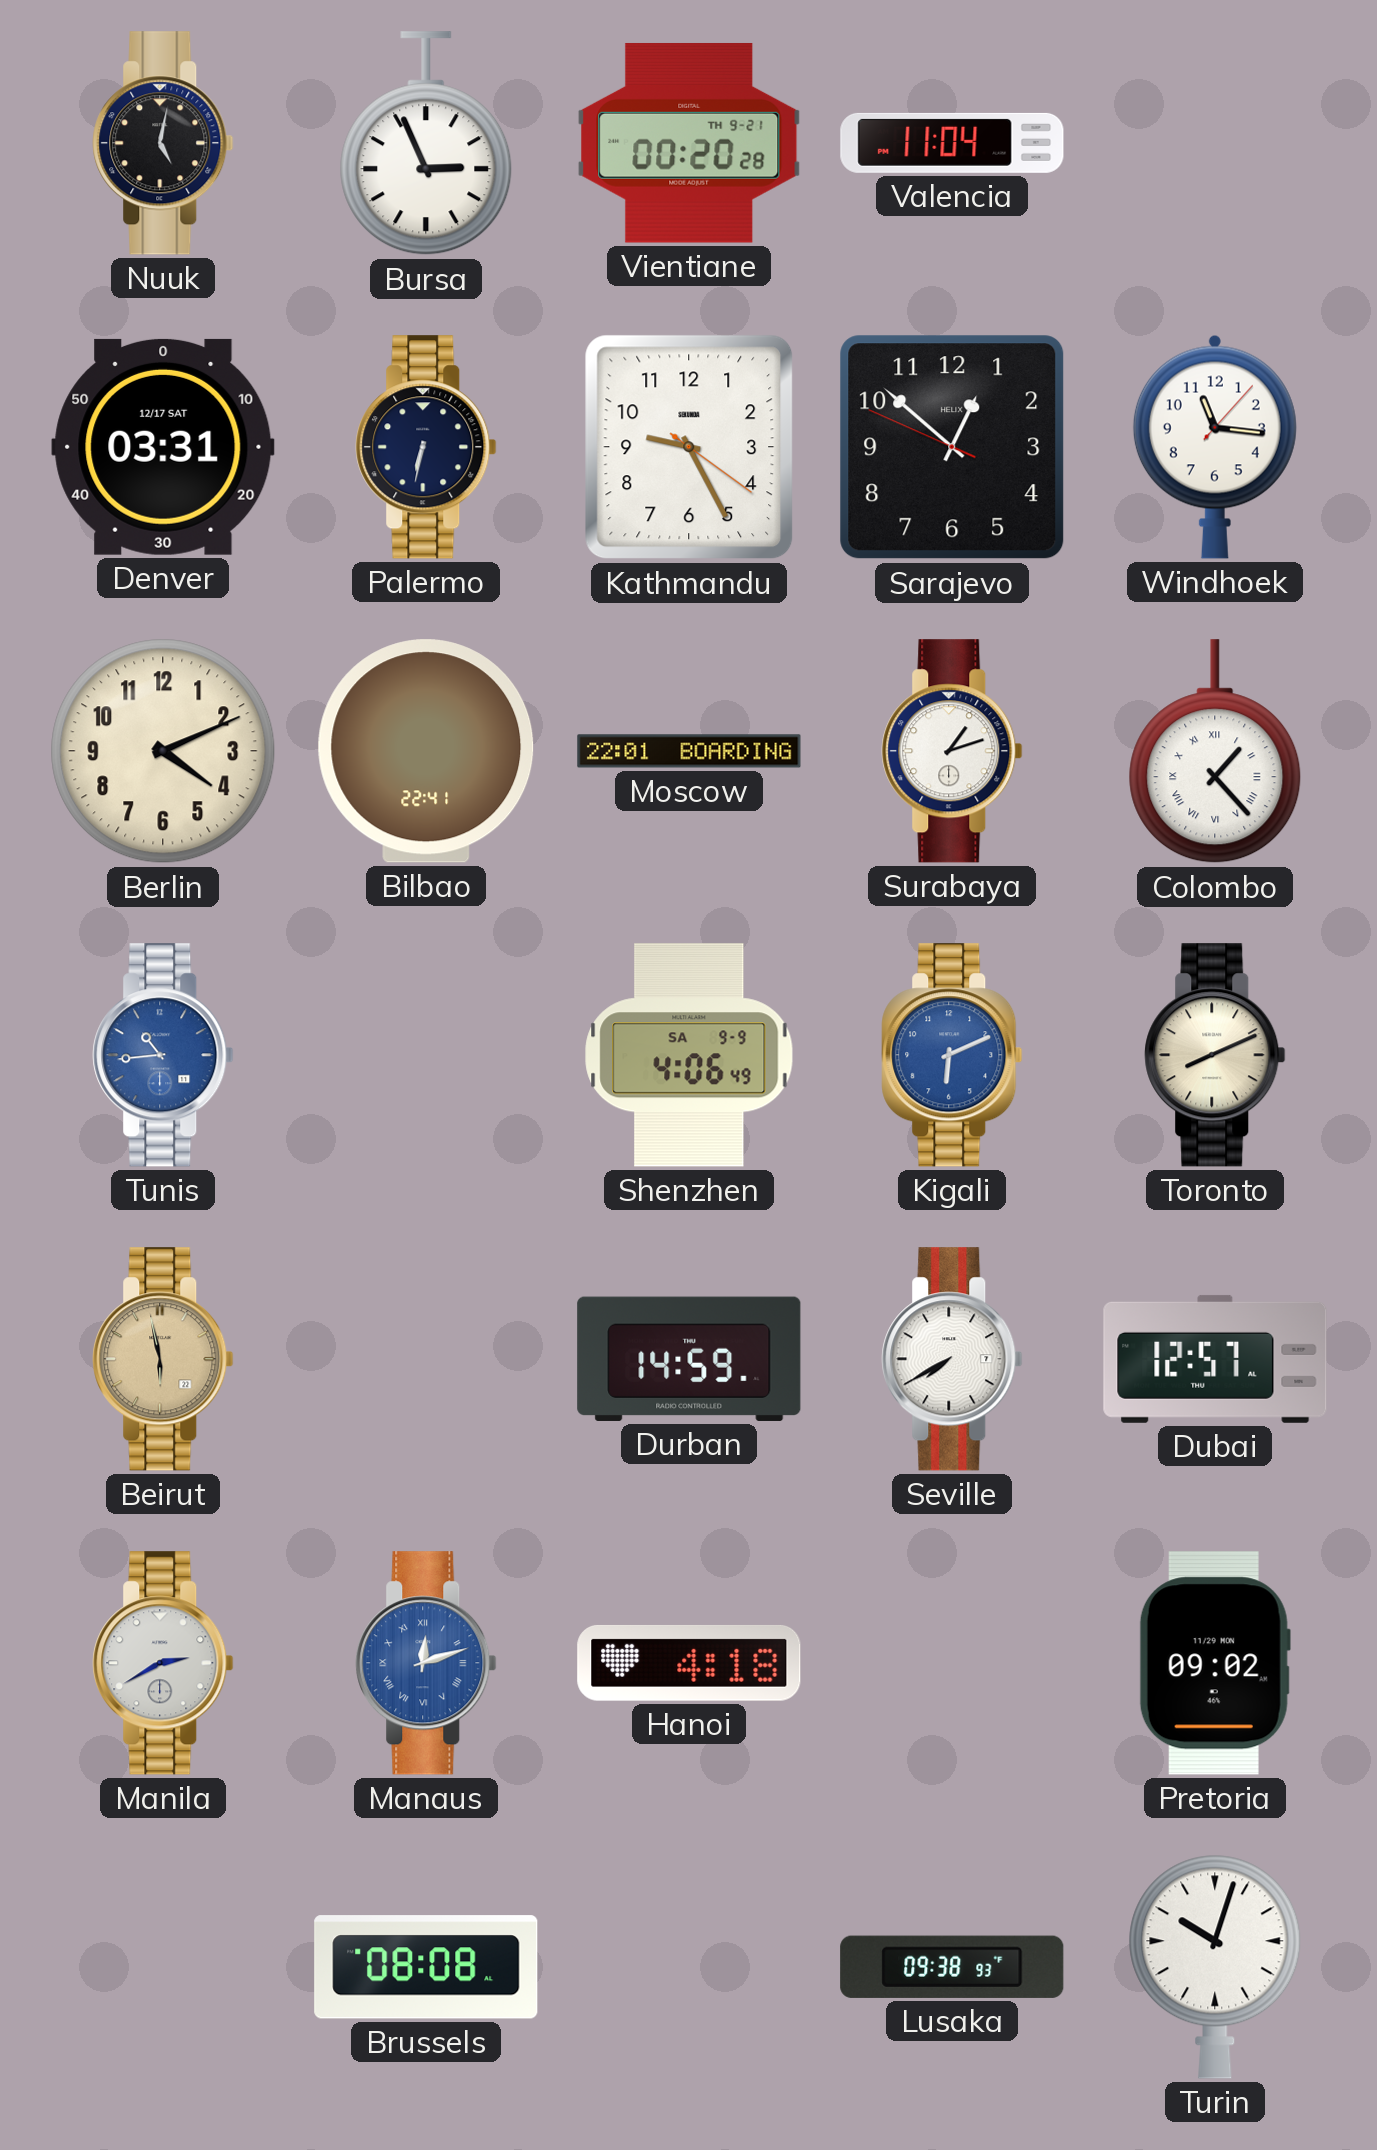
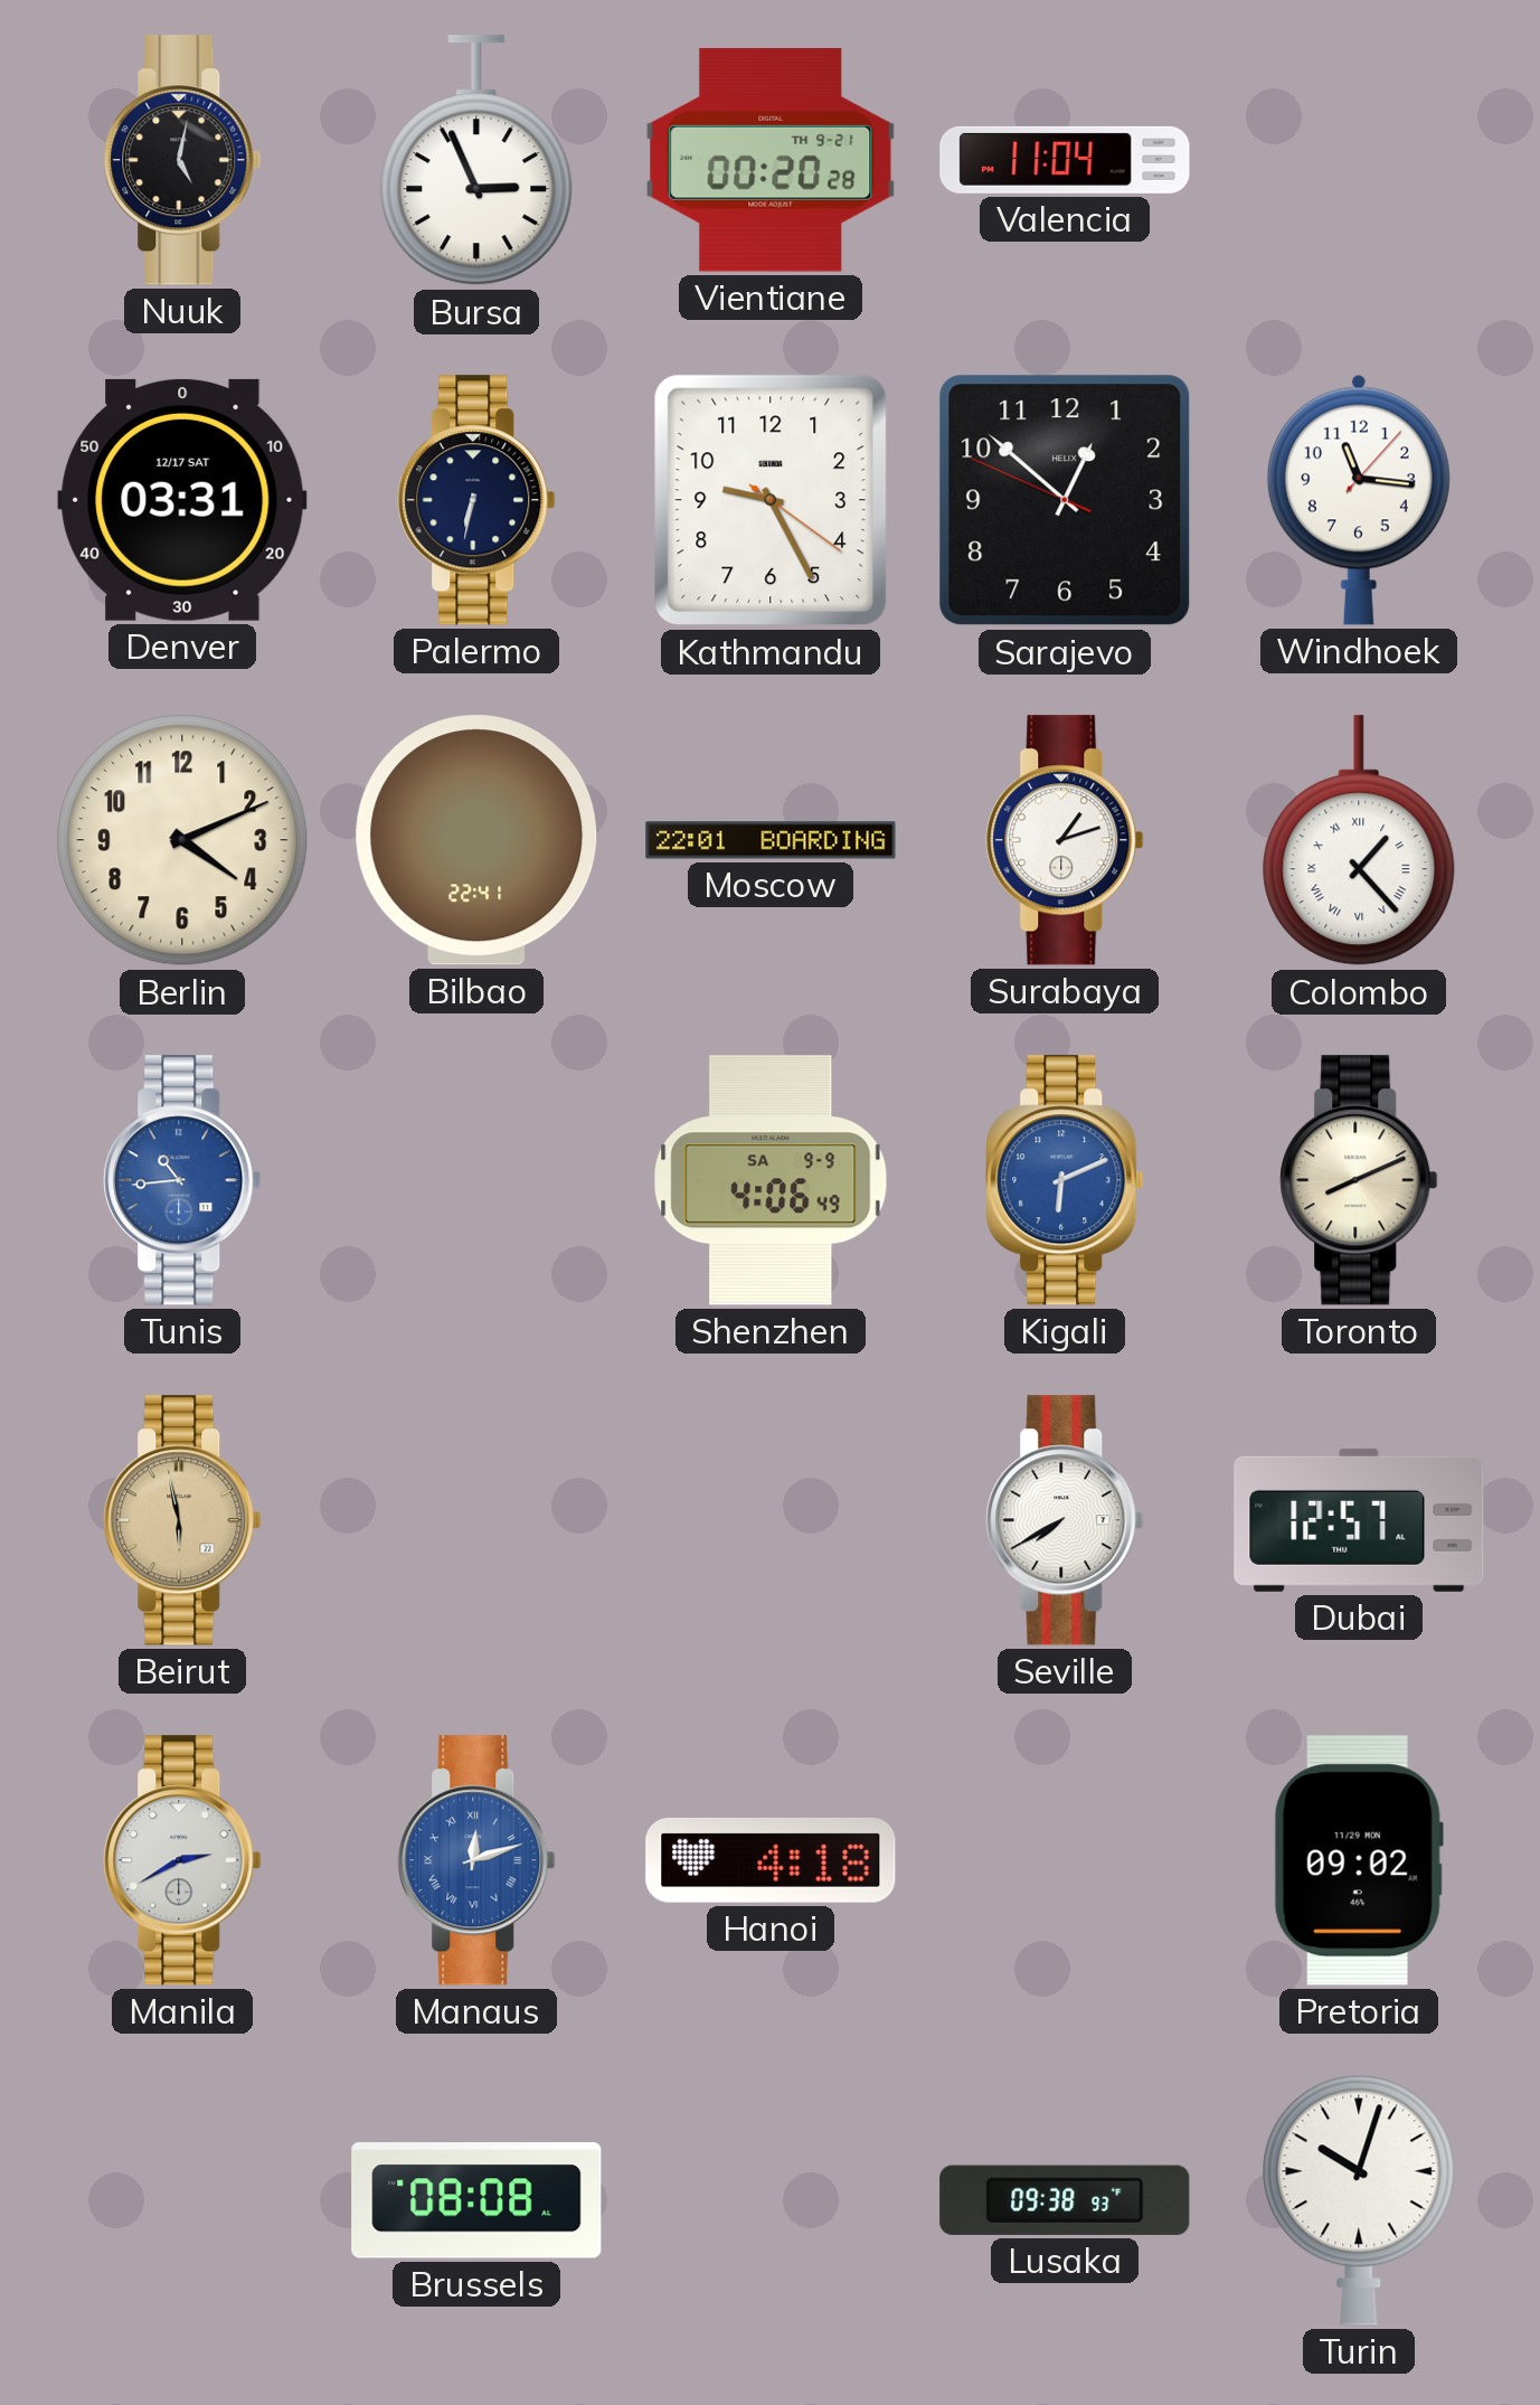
Durban: 14:59 -> none
